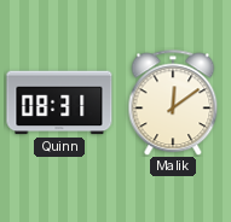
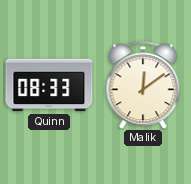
Quinn: 08:31 -> 08:33
